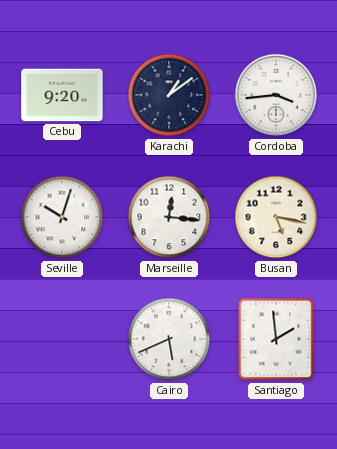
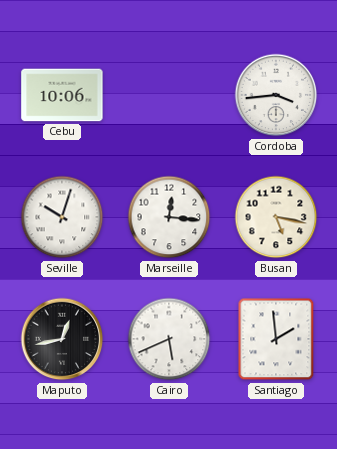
Cebu: 9:20 -> 10:06
Karachi: 1:09 -> none
Maputo: none -> 12:43
